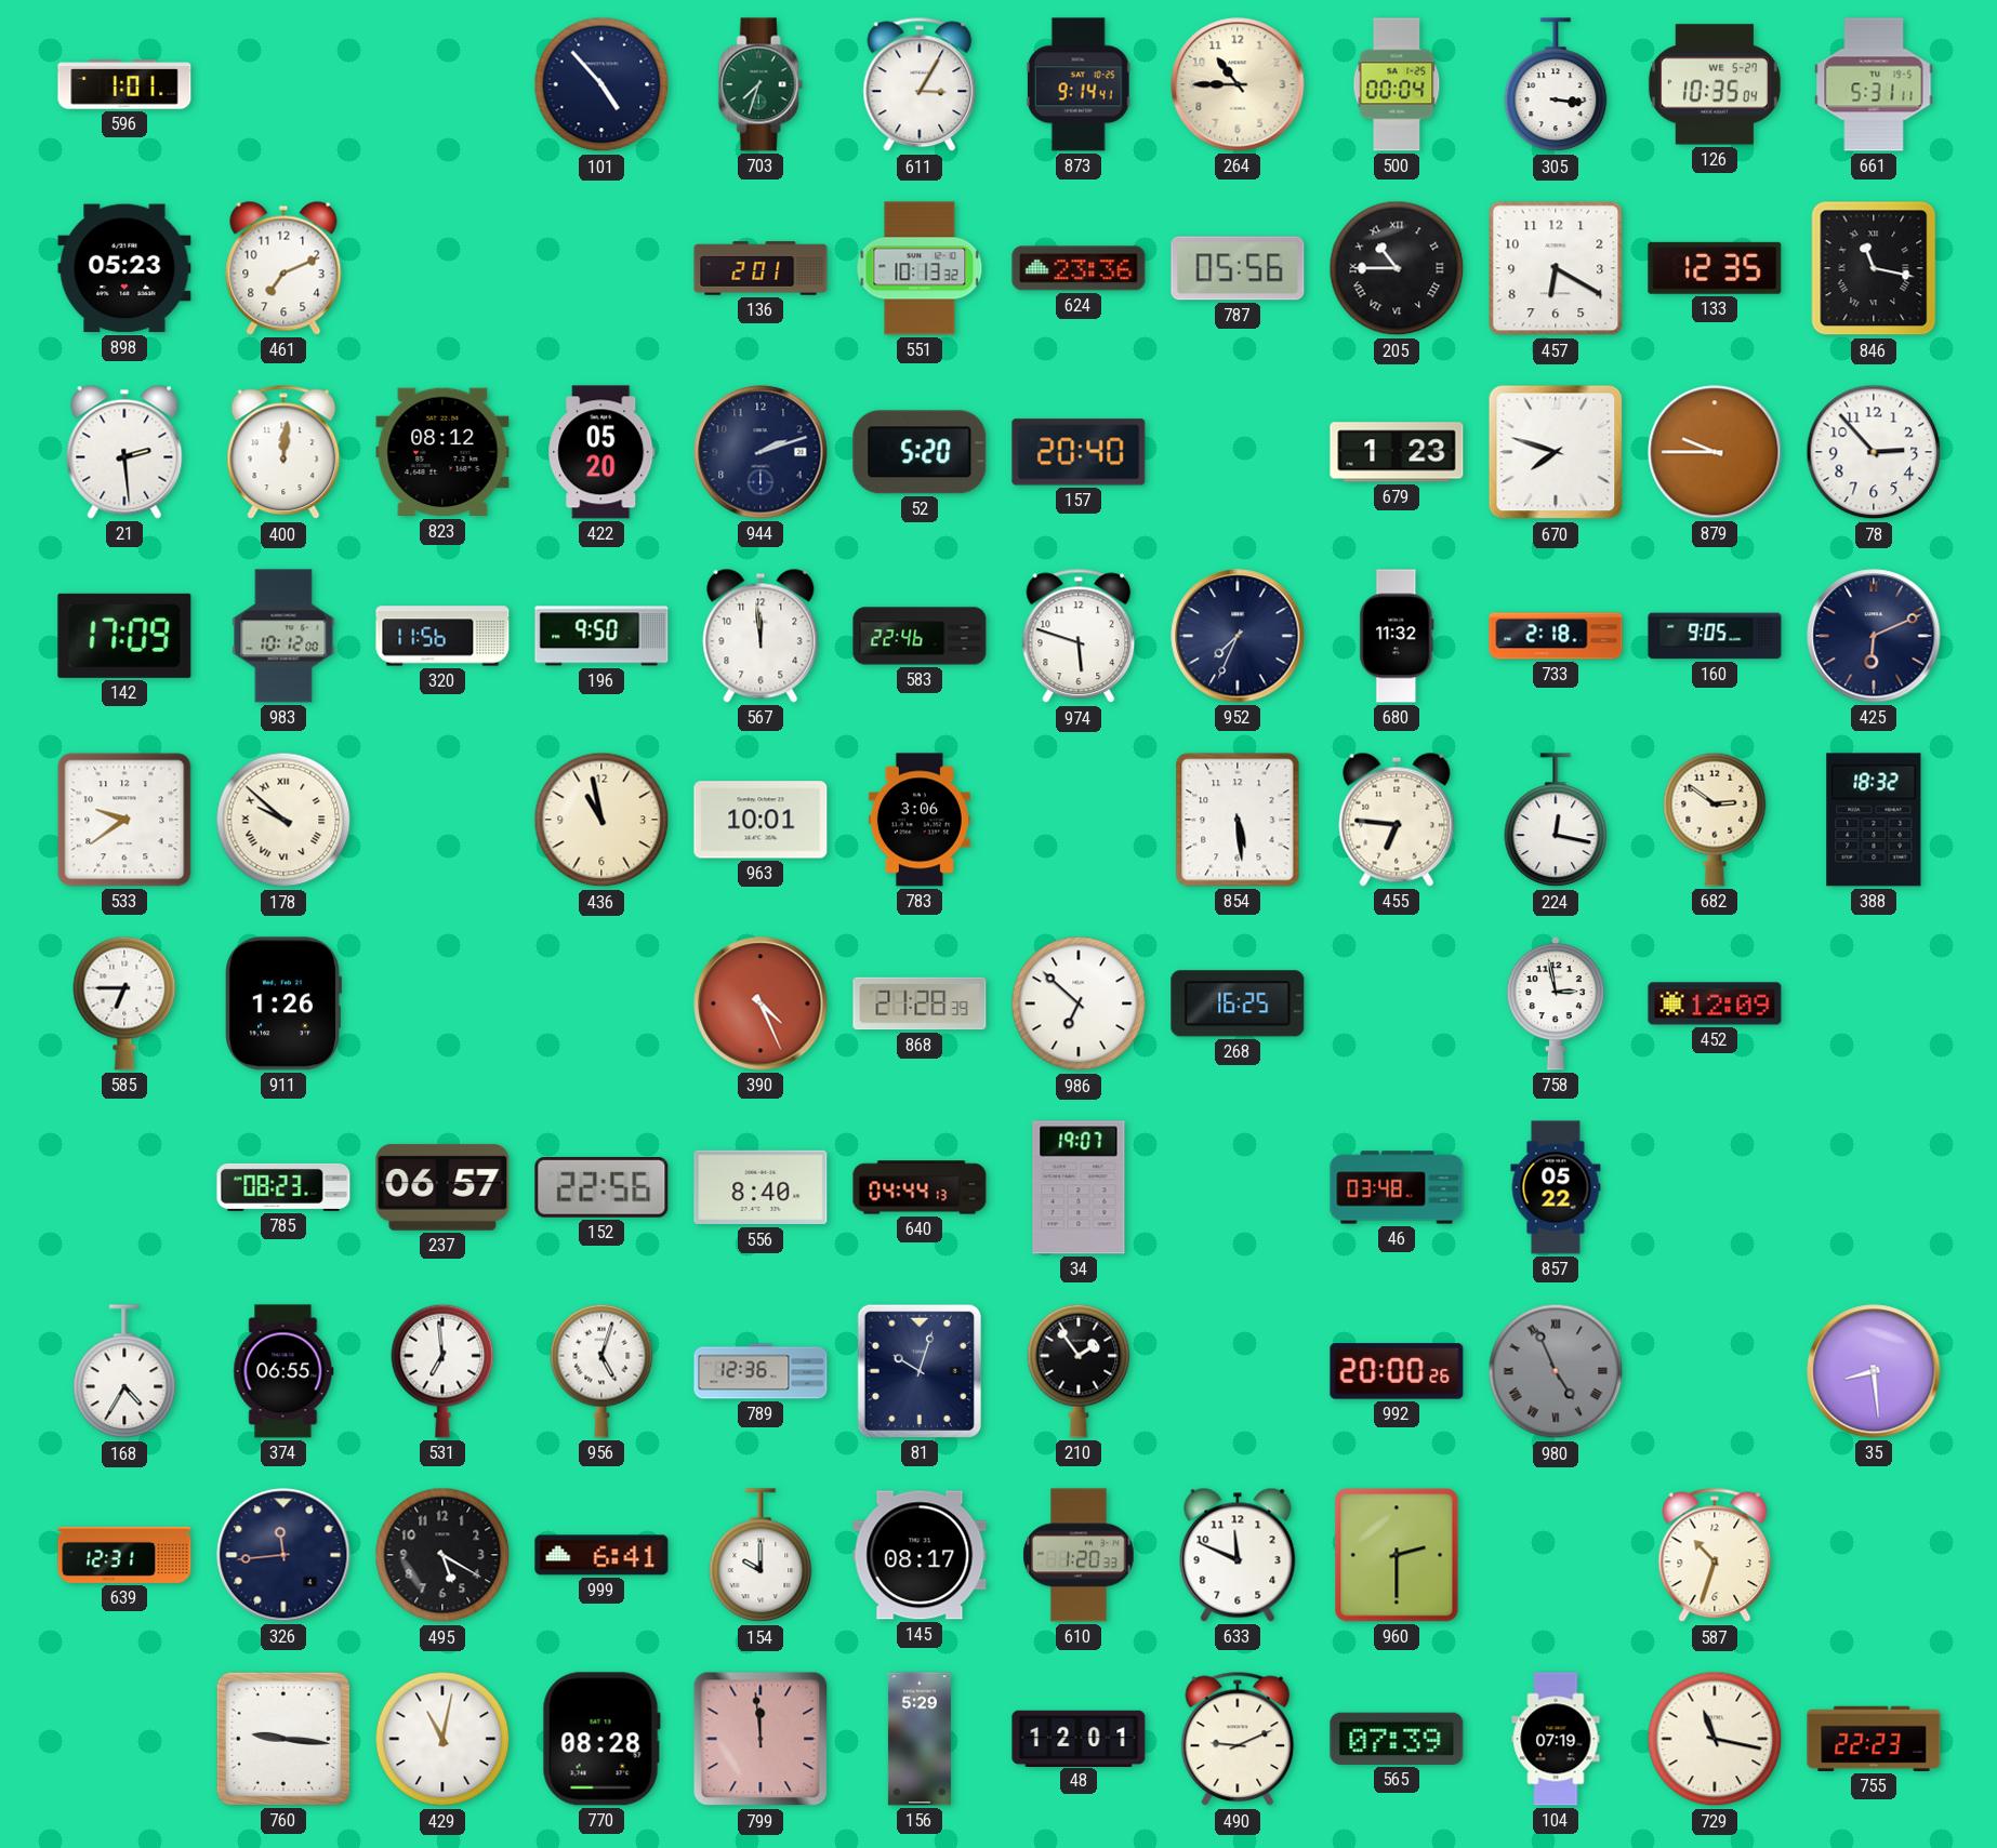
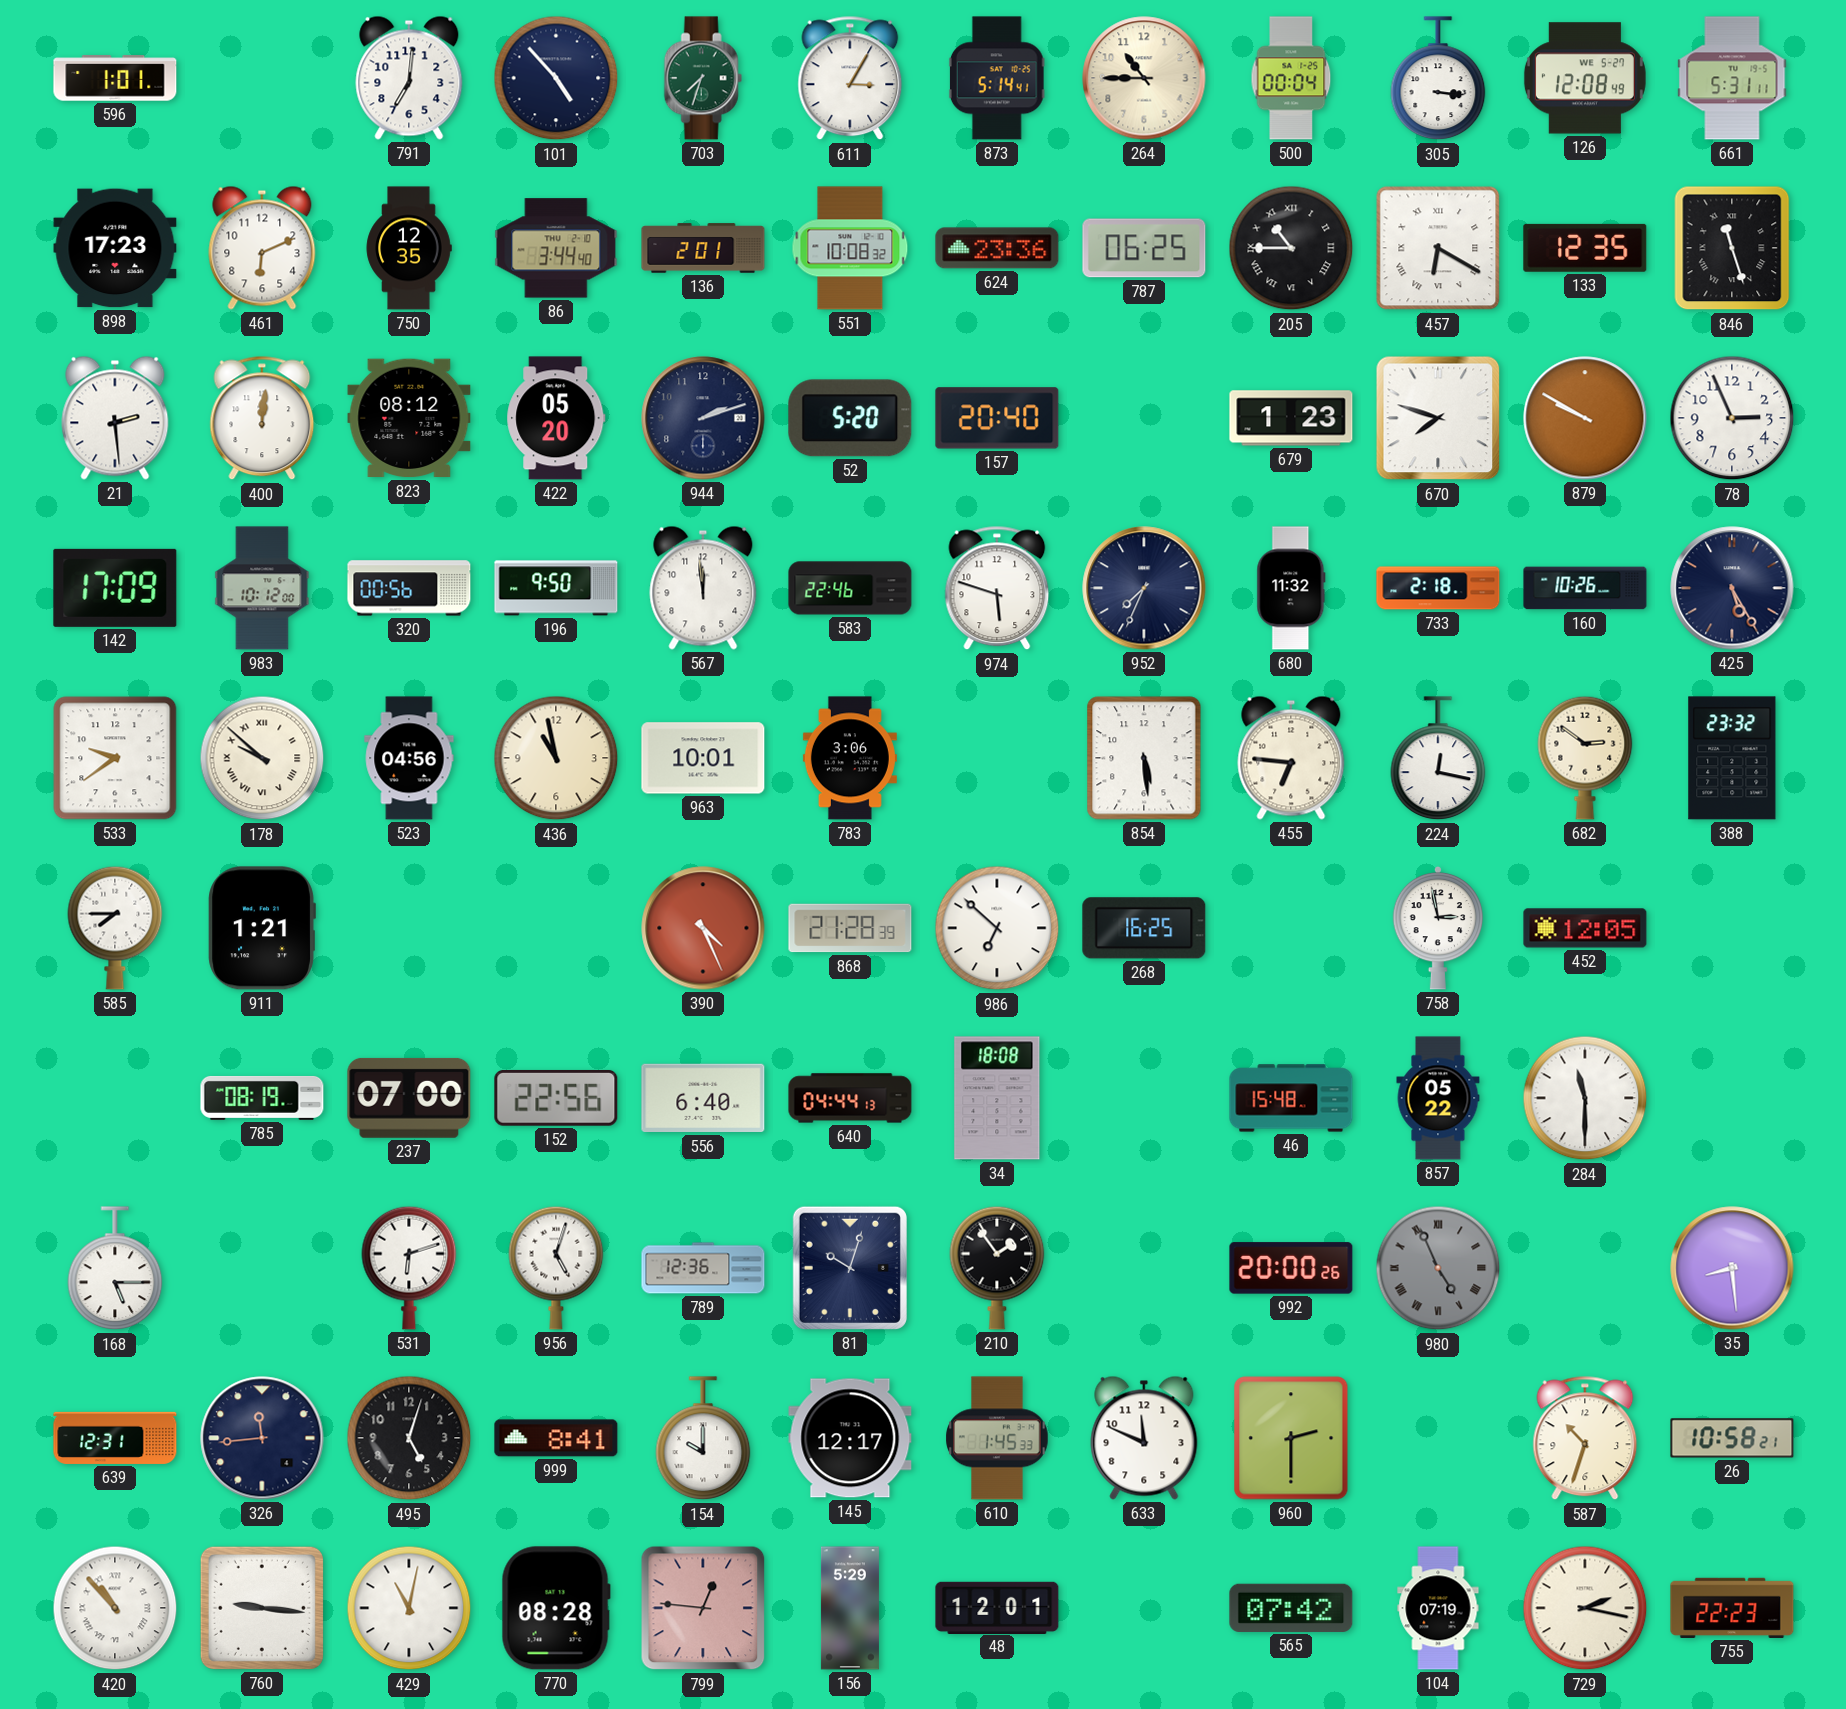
791: none -> 7:01
873: 9:14 -> 5:14
126: 10:35 -> 12:08
898: 05:23 -> 17:23
461: 7:11 -> 6:11
750: none -> 12:35
86: none -> 3:44
551: 10:13 -> 10:08
787: 05:56 -> 06:25
457 numerals: Arabic -> Roman
846: 11:17 -> 11:27
879: 9:45 -> 9:50
78: 2:53 -> 2:56
320: 11:56 -> 00:56
160: 9:05 -> 10:26
425: 6:11 -> 5:25
523: none -> 04:56
388: 18:32 -> 23:32
585: 6:45 -> 7:45
911: 1:26 -> 1:21
452: 12:09 -> 12:05
785: 08:23 -> 08:19
237: 06:57 -> 07:00
556: 8:40 -> 6:40
34: 19:07 -> 18:08
46: 03:48 -> 15:48
284: none -> 11:30
168: 4:35 -> 5:15
374: 06:55 -> none
531: 6:59 -> 6:12
495: 5:20 -> 5:03
999: 6:41 -> 8:41
145: 08:17 -> 12:17
610: 1:20 -> 1:45
26: none -> 10:58
420: none -> 10:53
799: 11:59 -> 12:46
490: 9:11 -> none
565: 07:39 -> 07:42
729: 11:17 -> 2:17
